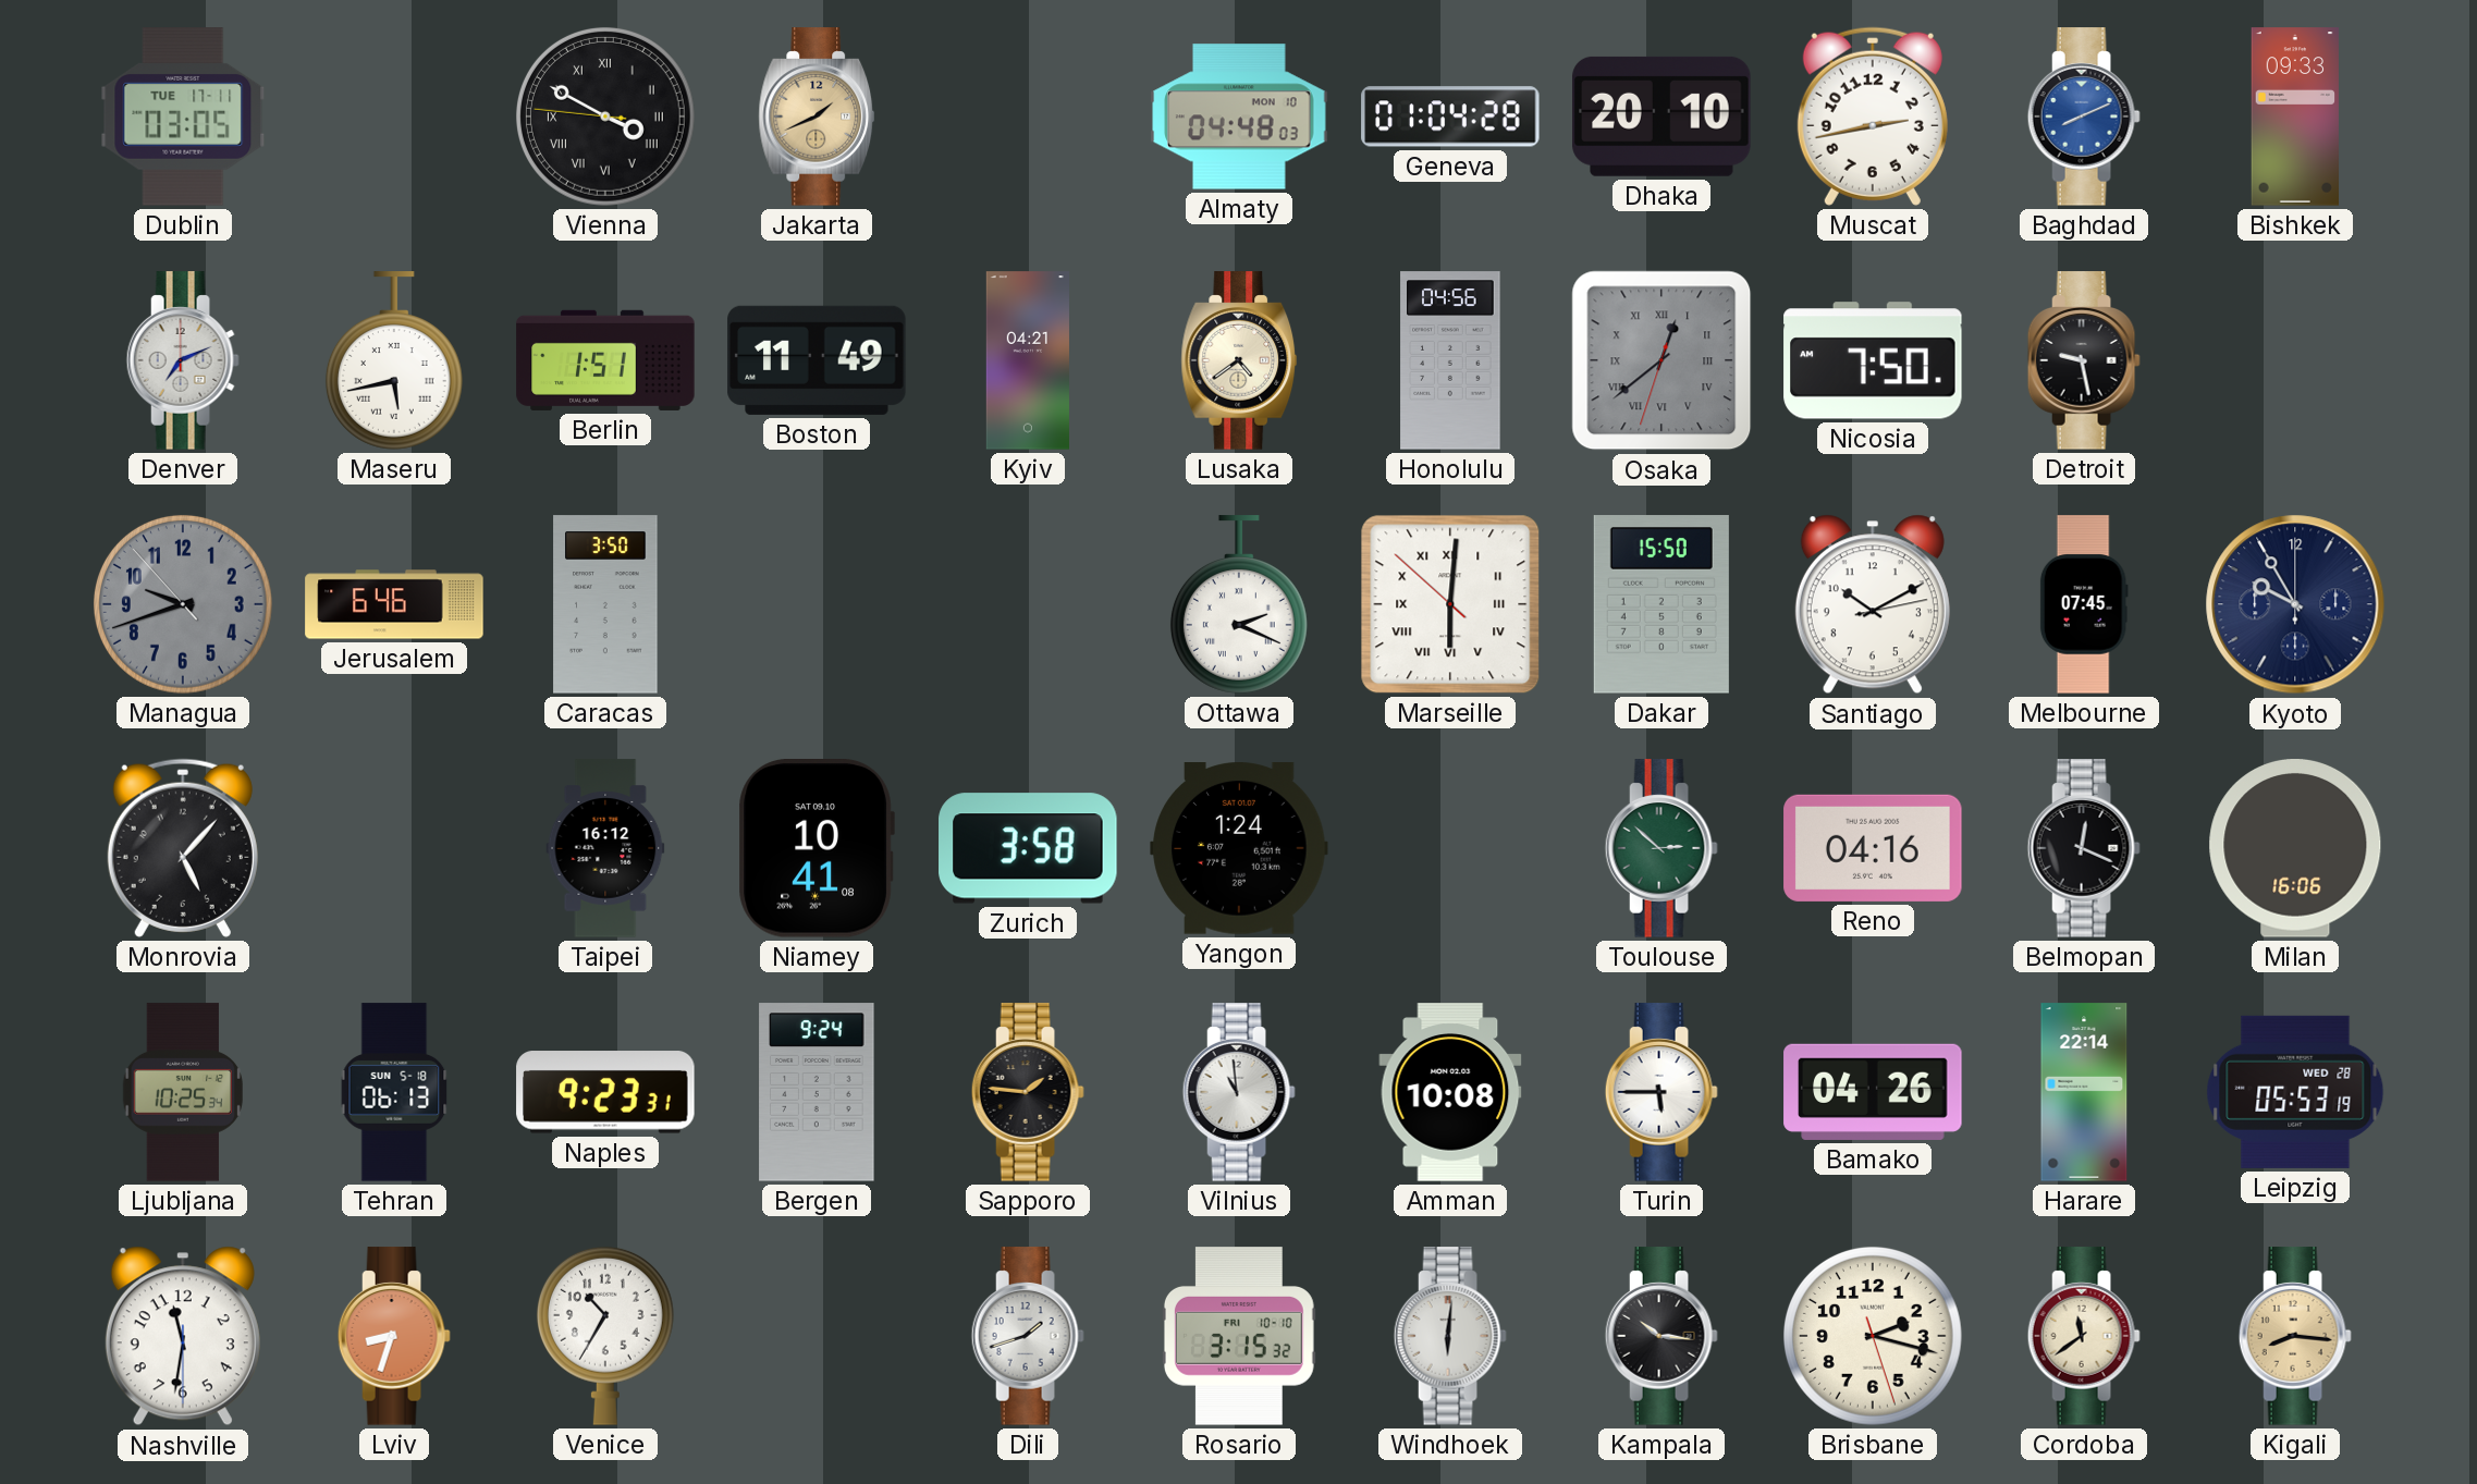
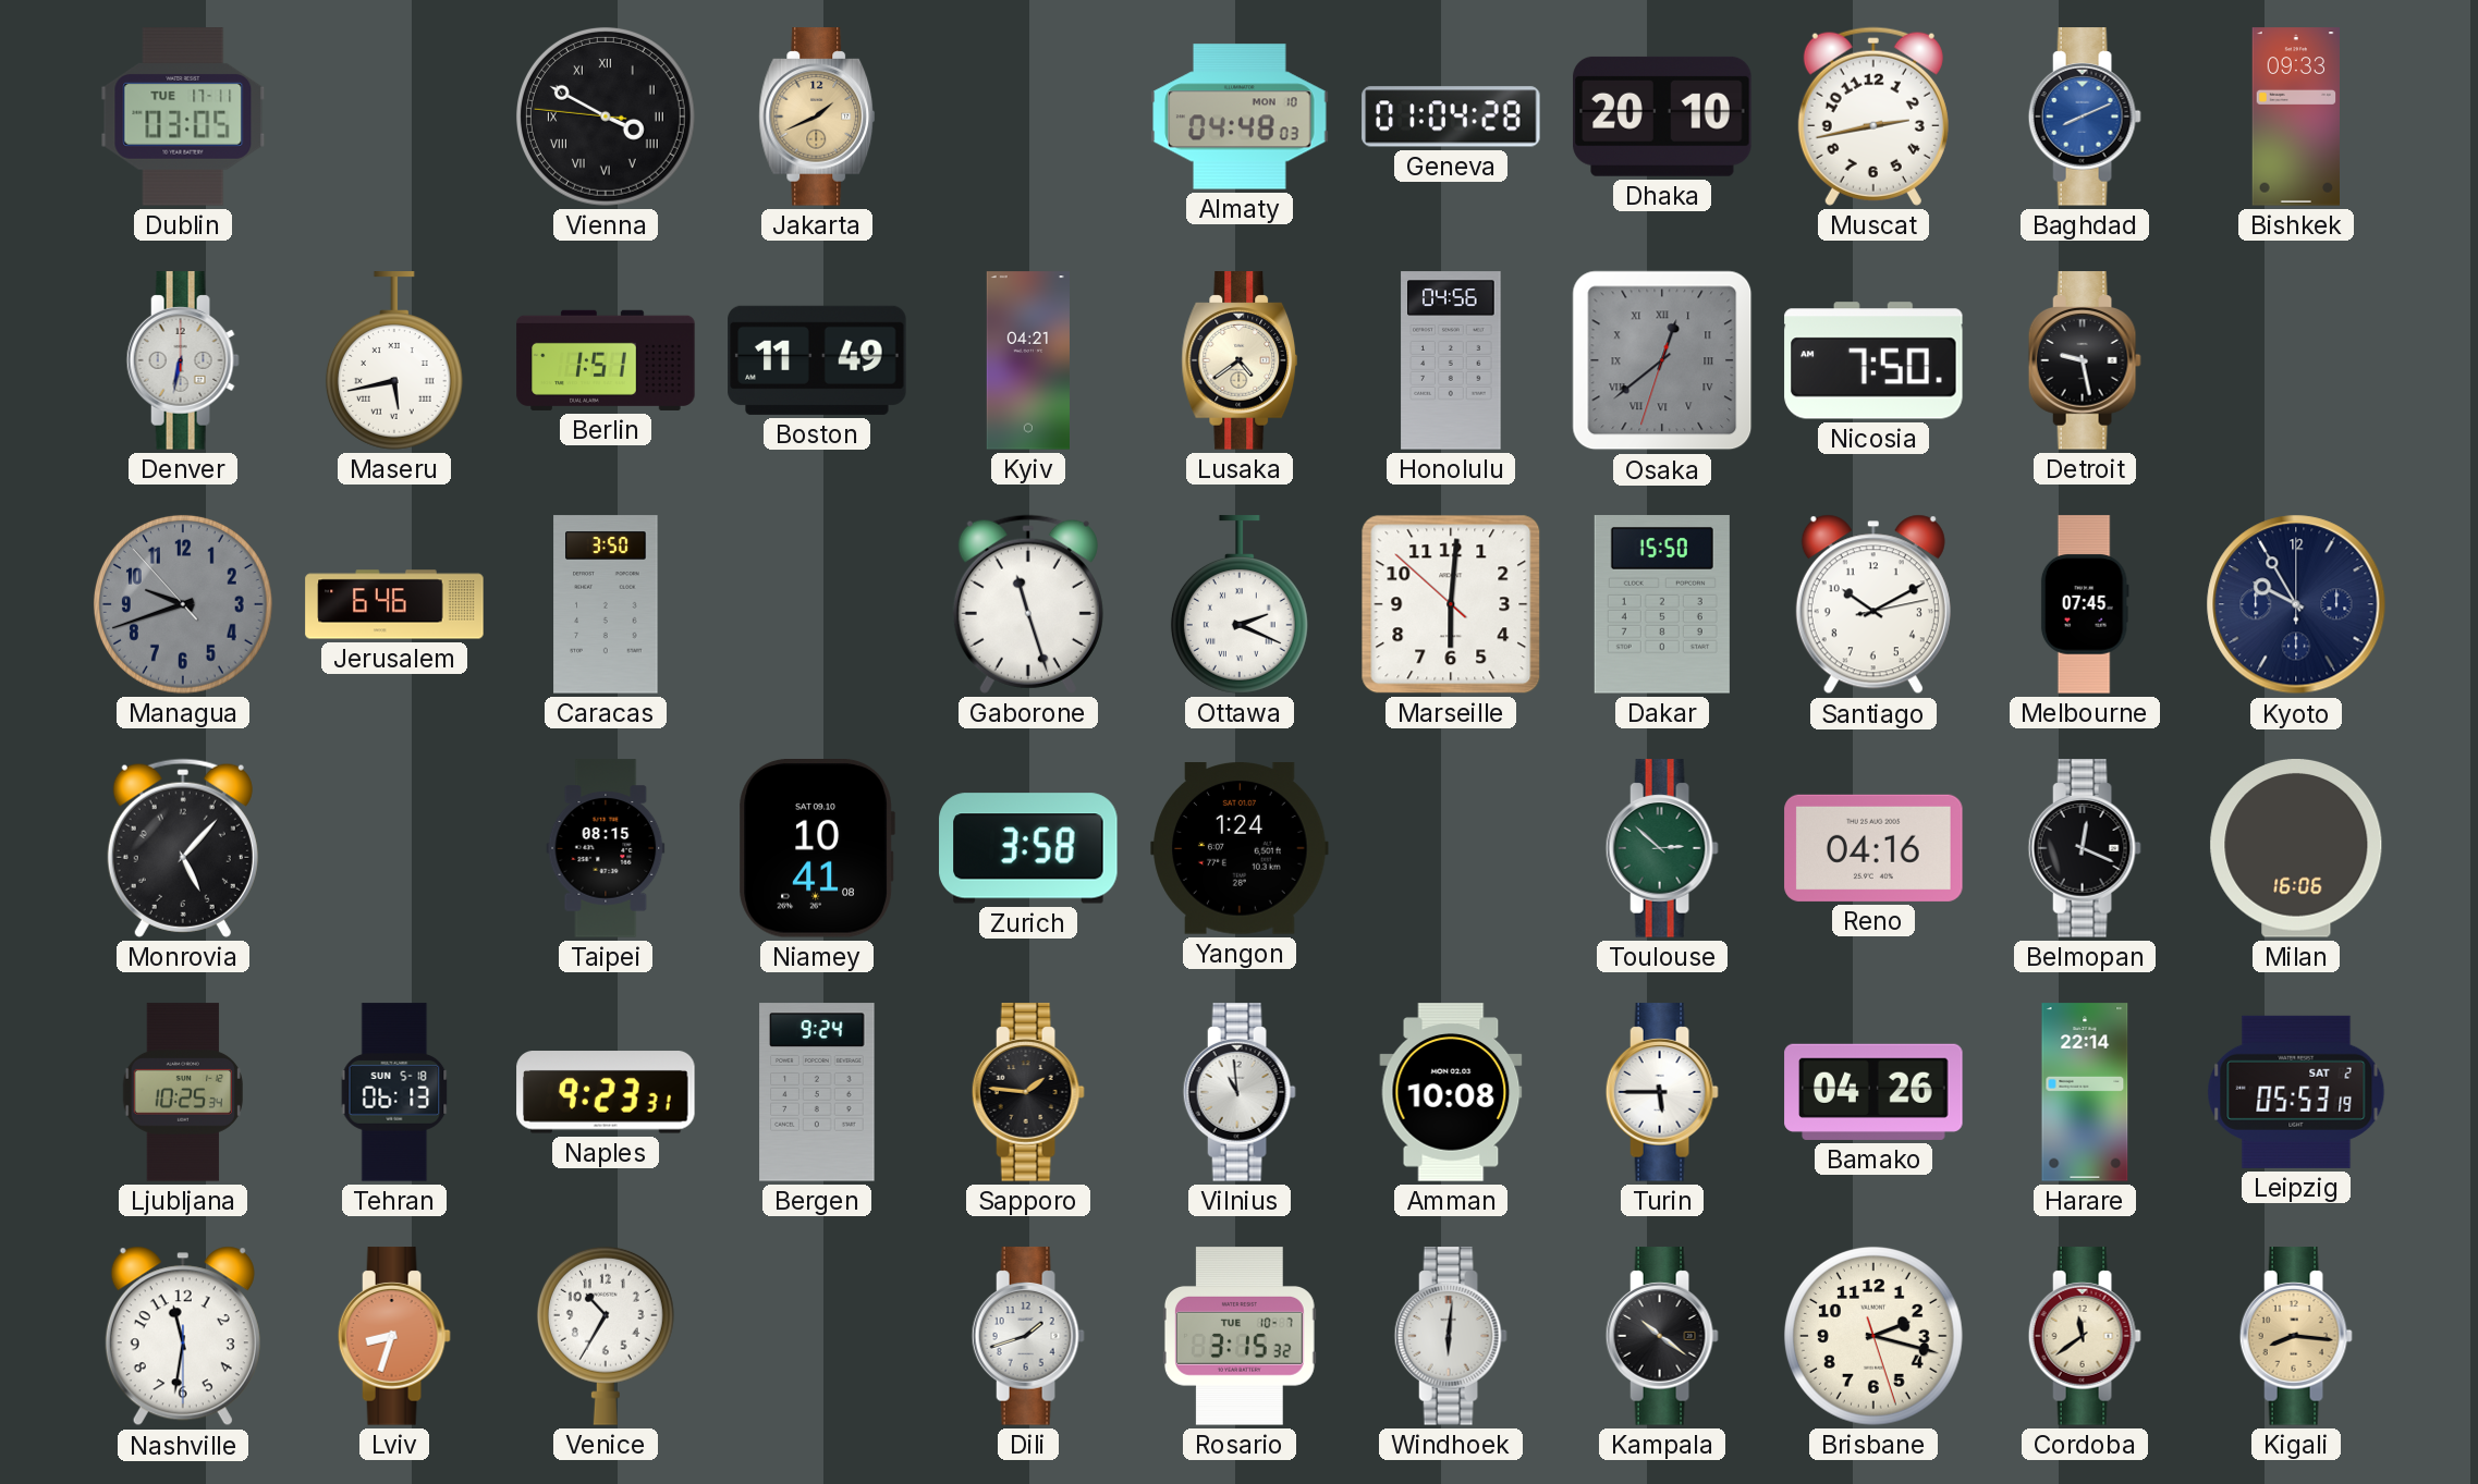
Denver: 7:11 -> 6:32
Gaborone: none -> 11:27
Marseille numerals: Roman -> Arabic
Taipei: 16:12 -> 08:15
Leipzig date: WED 28 -> SAT 2
Rosario date: FRI 10-10 -> TUE 10-7
Kampala: 10:16 -> 10:21
